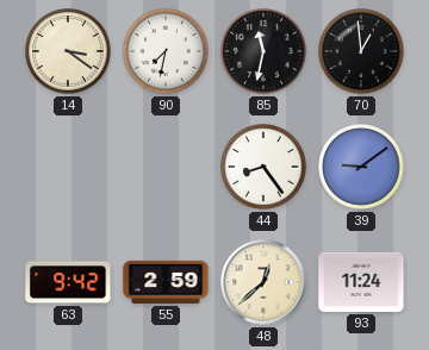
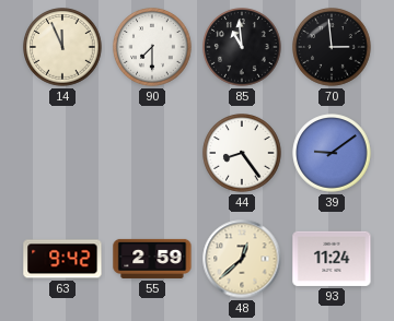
14: 3:21 -> 11:56
90: 7:32 -> 7:30
85: 11:32 -> 10:59
70: 12:59 -> 2:59
